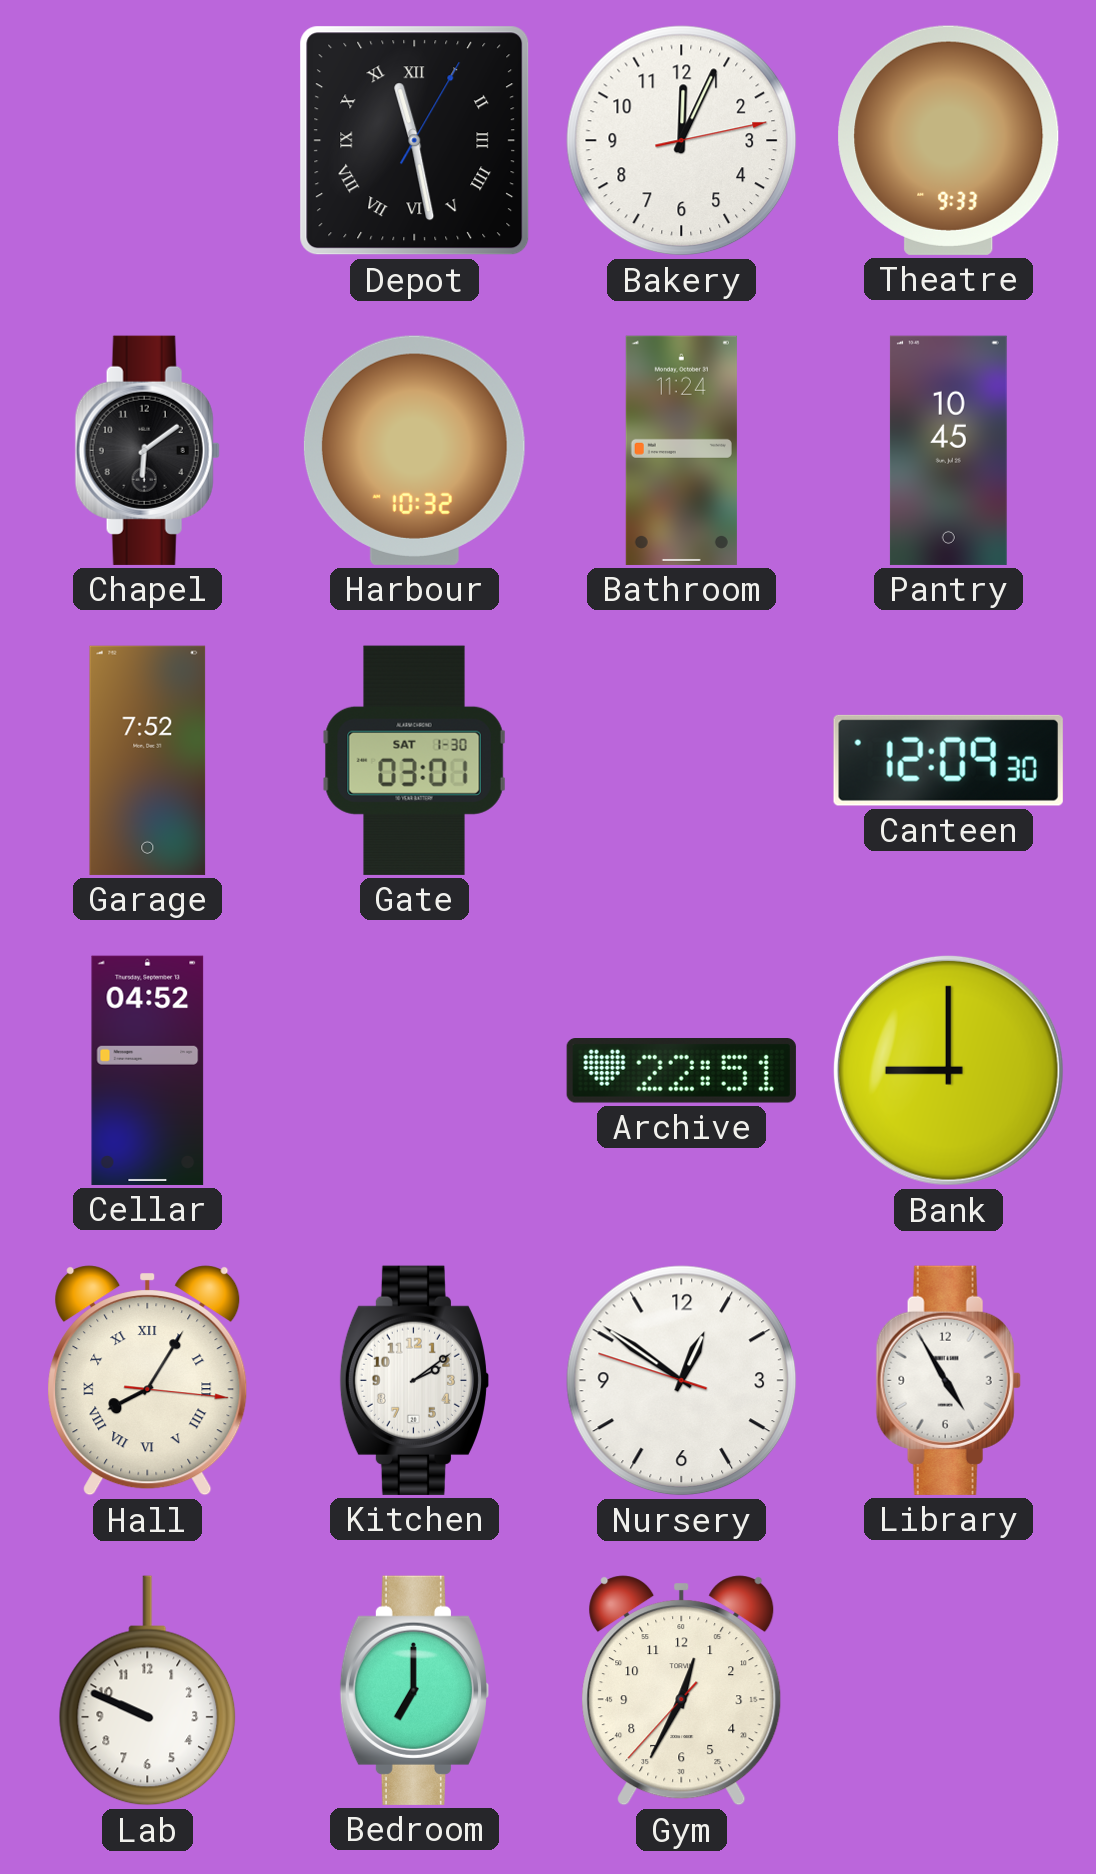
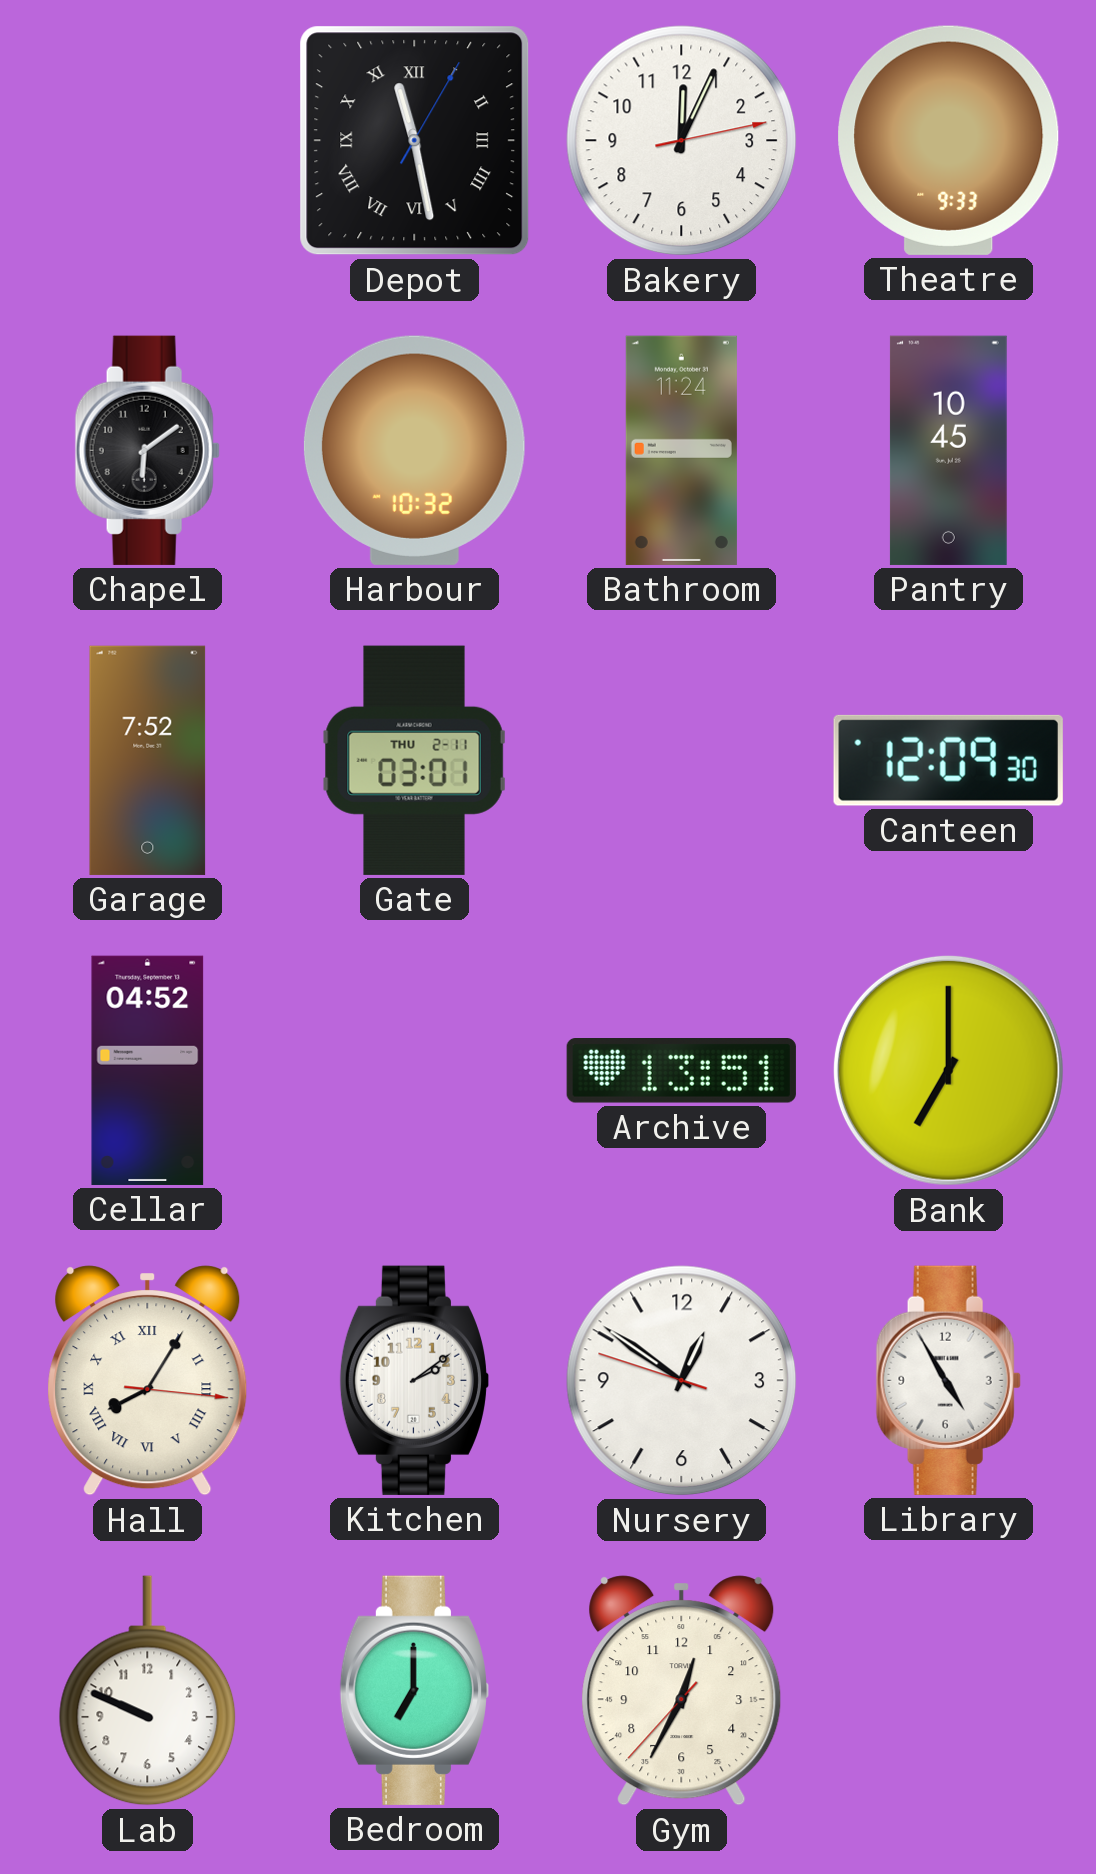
Gate date: SAT 1-30 -> THU 2-11
Archive: 22:51 -> 13:51
Bank: 9:00 -> 7:00
